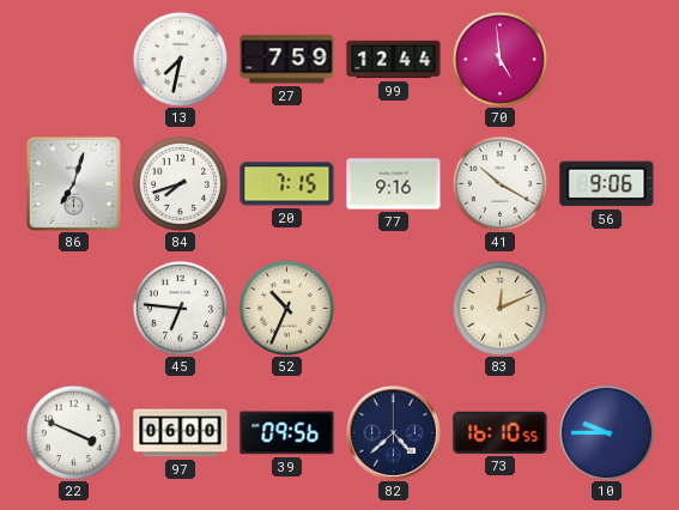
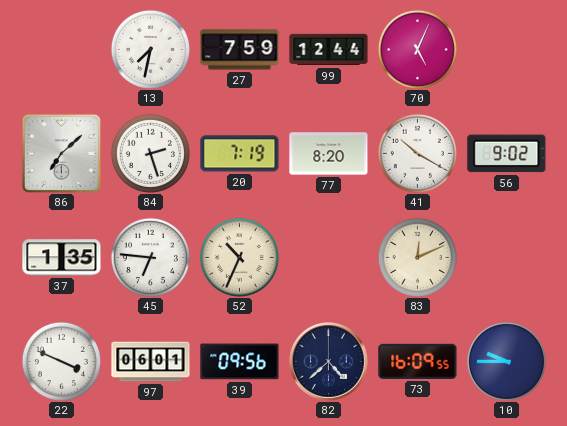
70: 4:59 -> 5:04
86: 7:03 -> 7:08
84: 7:42 -> 2:27
20: 7:15 -> 7:19
77: 9:16 -> 8:20
56: 9:06 -> 9:02
37: none -> 1:35
97: 06:00 -> 06:01
73: 16:10 -> 16:09
